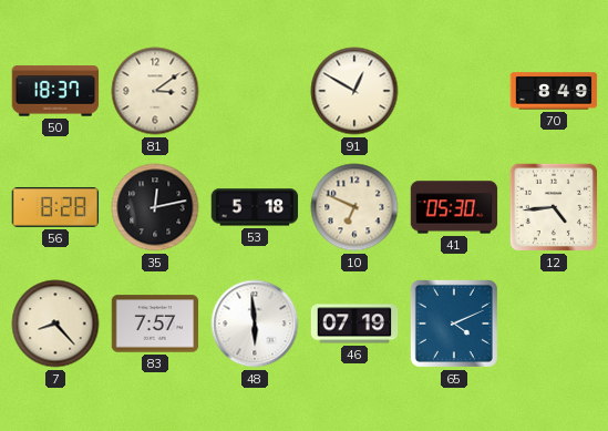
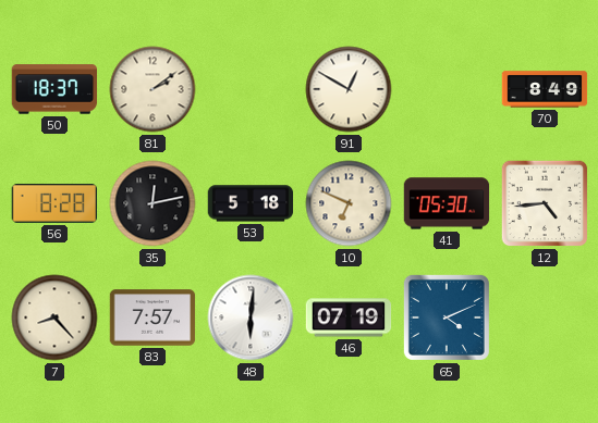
81: 3:09 -> 2:09
48: 5:59 -> 6:01
